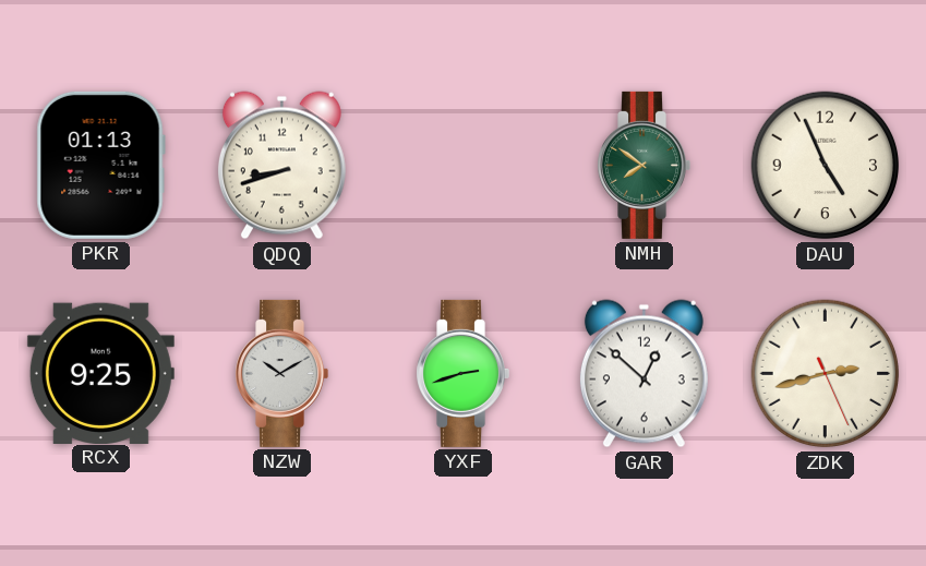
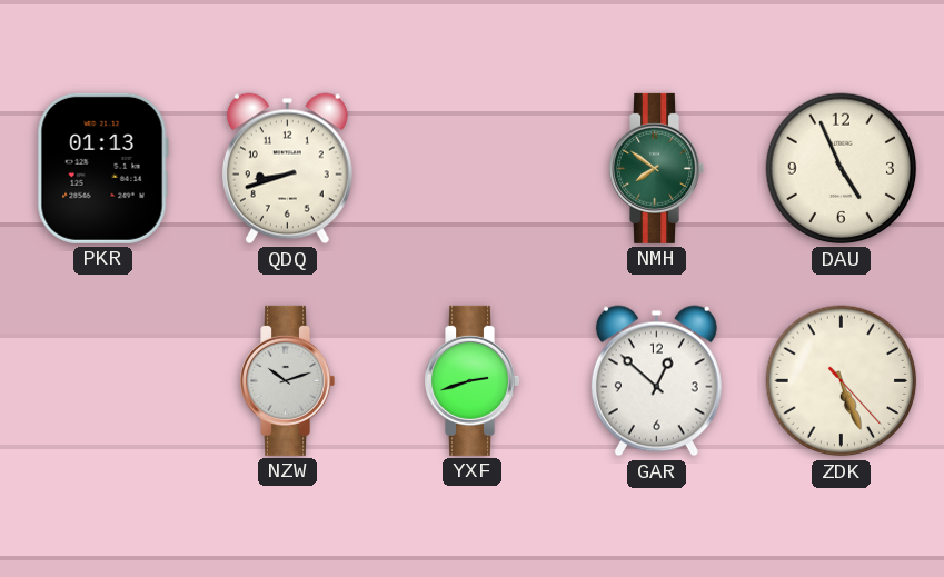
RCX: 9:25 -> none
NZW: 10:10 -> 10:12
ZDK: 2:42 -> 5:26
